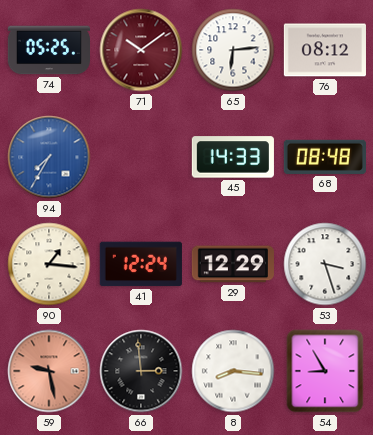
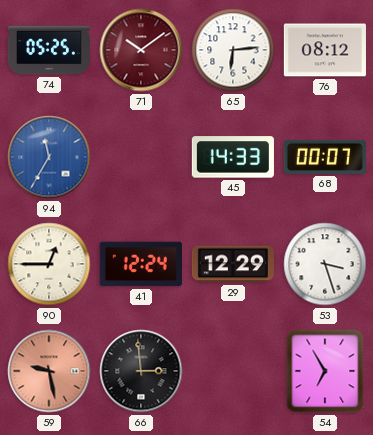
94: 7:35 -> 11:35
68: 08:48 -> 00:07
90: 1:16 -> 12:45
8: 8:16 -> none
54: 8:55 -> 6:55
